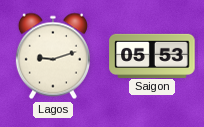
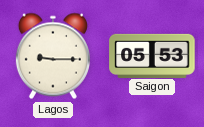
Lagos: 9:12 -> 9:15
